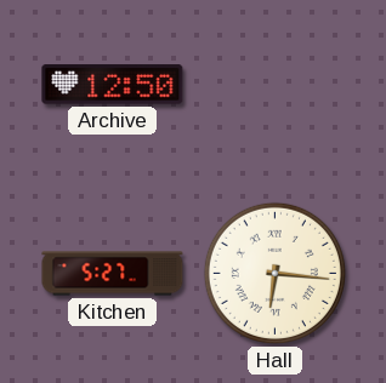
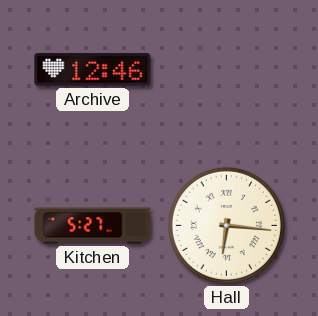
Archive: 12:50 -> 12:46
